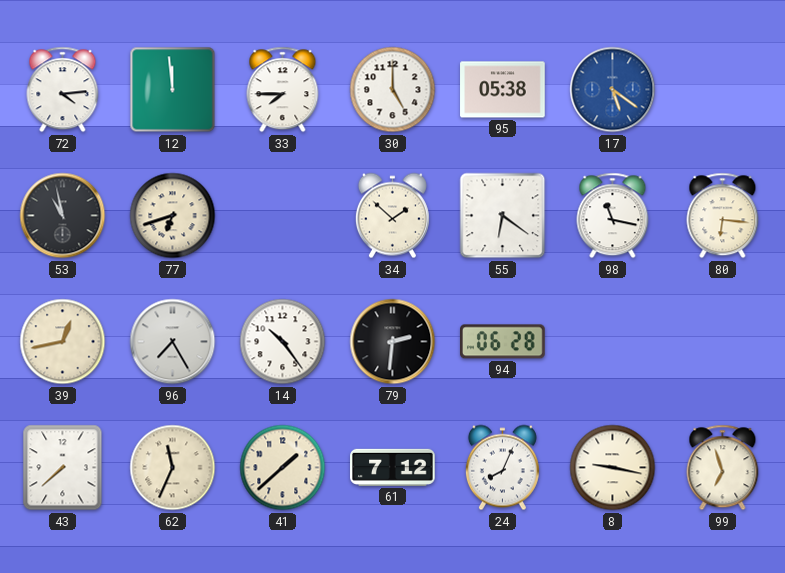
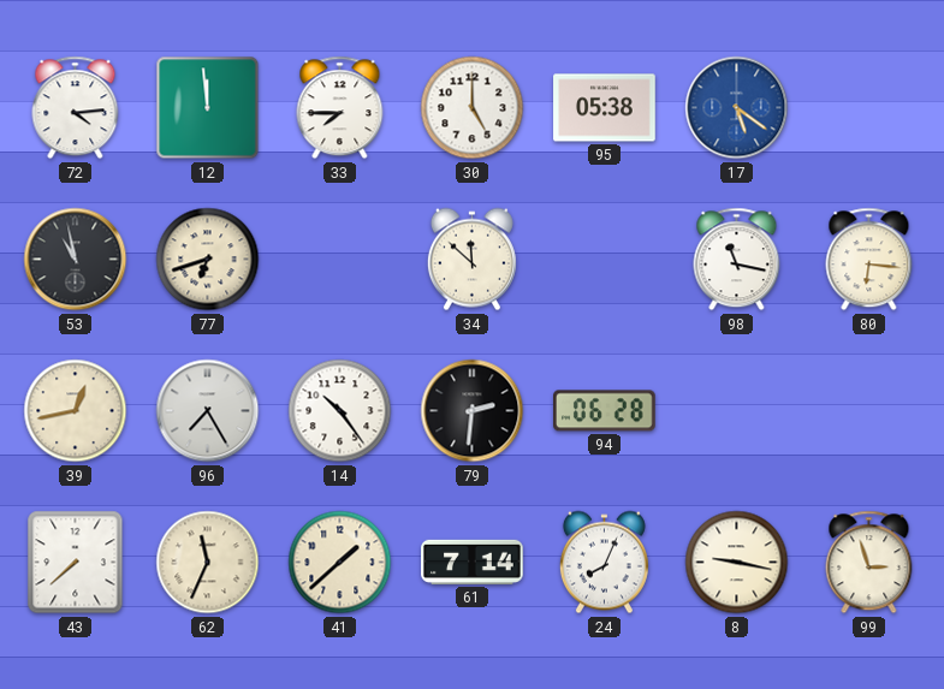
34: 1:52 -> 11:52
55: 6:21 -> none
61: 7:12 -> 7:14
99: 6:57 -> 2:57
